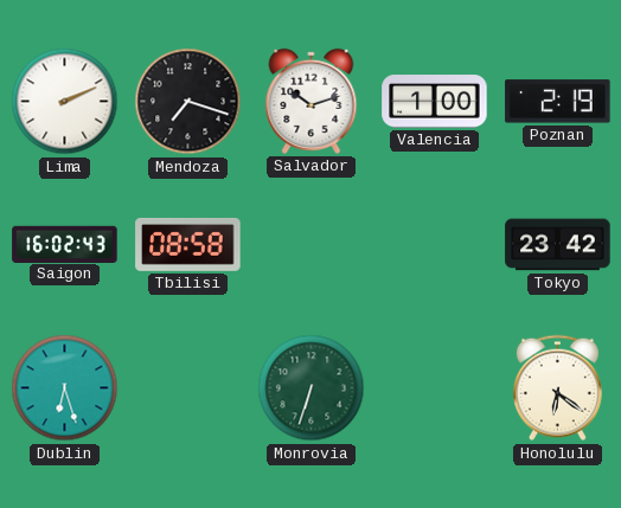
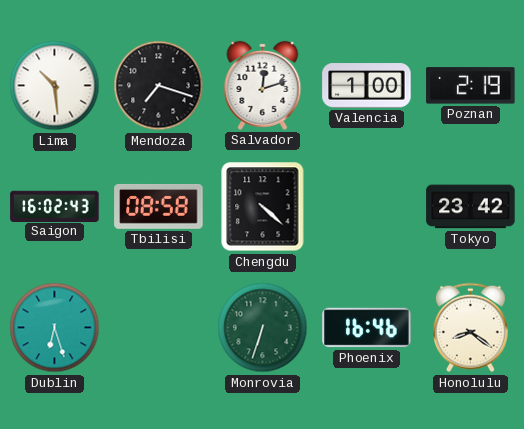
Lima: 2:11 -> 10:29
Salvador: 10:12 -> 12:12
Chengdu: none -> 4:22
Phoenix: none -> 16:46
Honolulu: 6:21 -> 8:21
